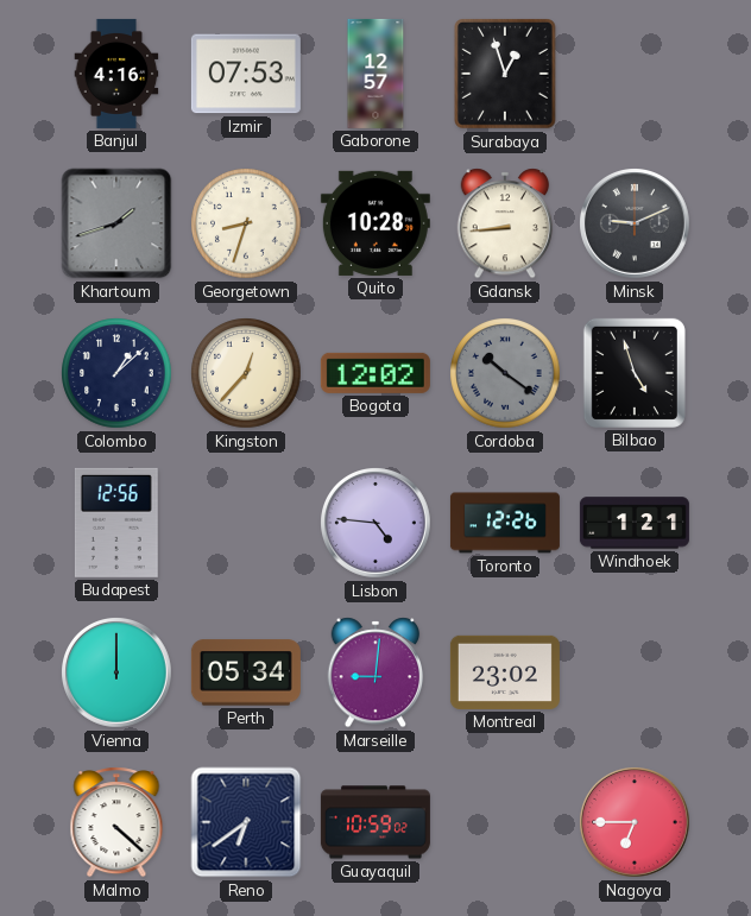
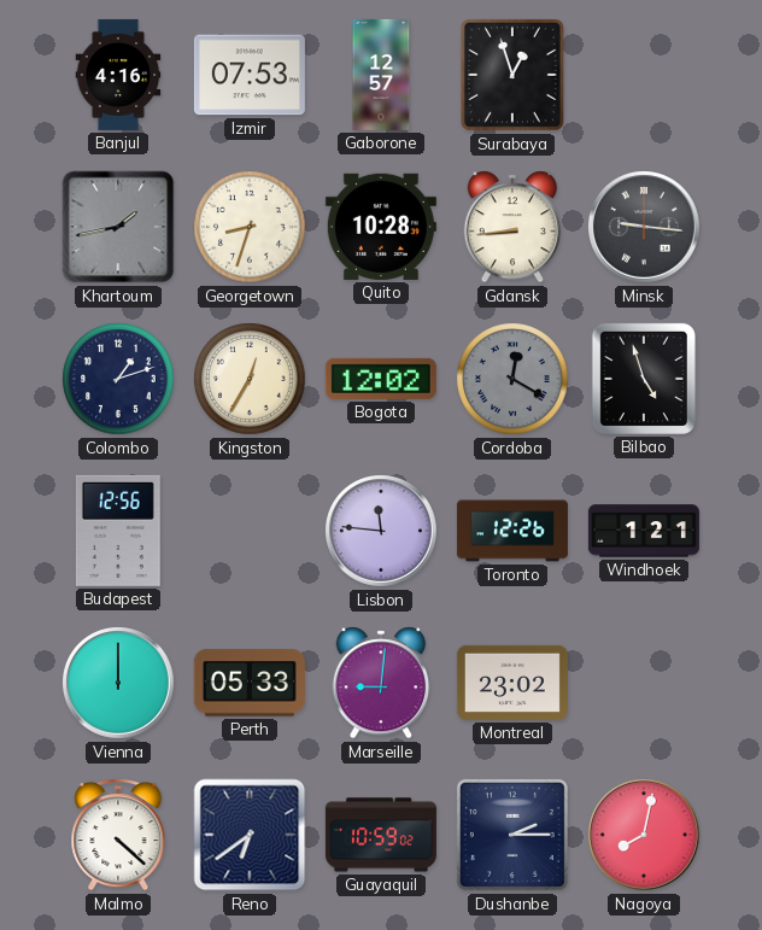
Khartoum: 1:42 -> 1:43
Minsk: 9:11 -> 9:16
Colombo: 1:08 -> 1:12
Kingston: 12:37 -> 12:35
Cordoba: 10:21 -> 12:20
Lisbon: 4:46 -> 11:46
Perth: 05:34 -> 05:33
Dushanbe: none -> 2:15
Nagoya: 6:45 -> 8:02
